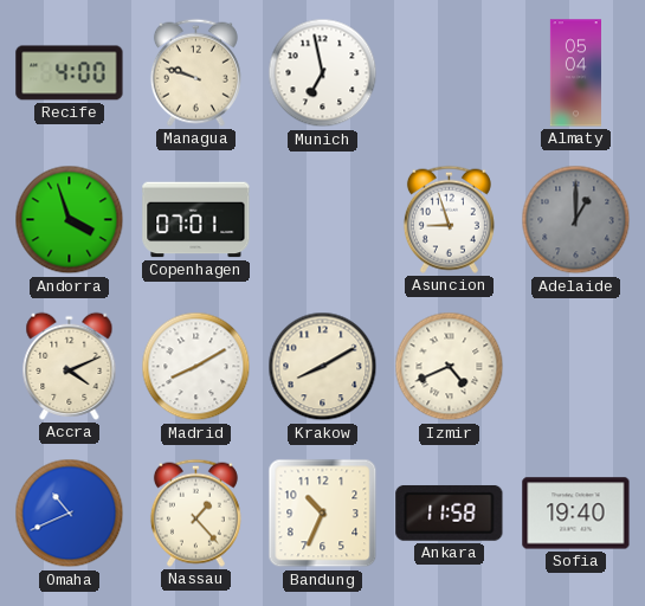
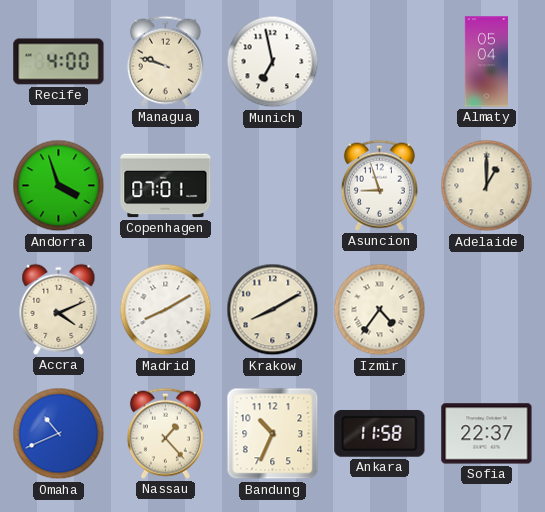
Adelaide dial: grey -> cream
Izmir: 4:41 -> 4:36
Sofia: 19:40 -> 22:37
